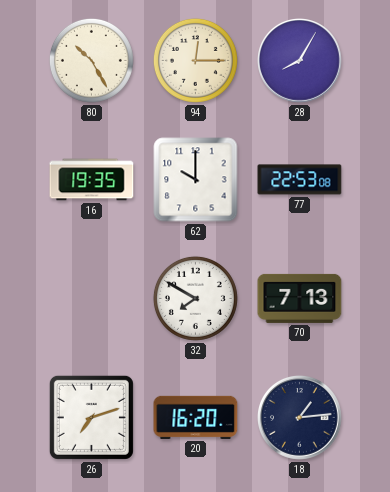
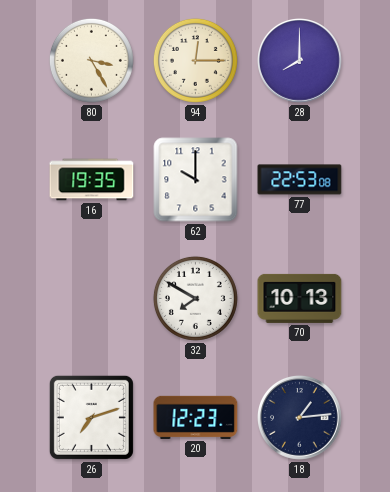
80: 10:25 -> 3:25
28: 8:05 -> 8:00
70: 7:13 -> 10:13
20: 16:20 -> 12:23
